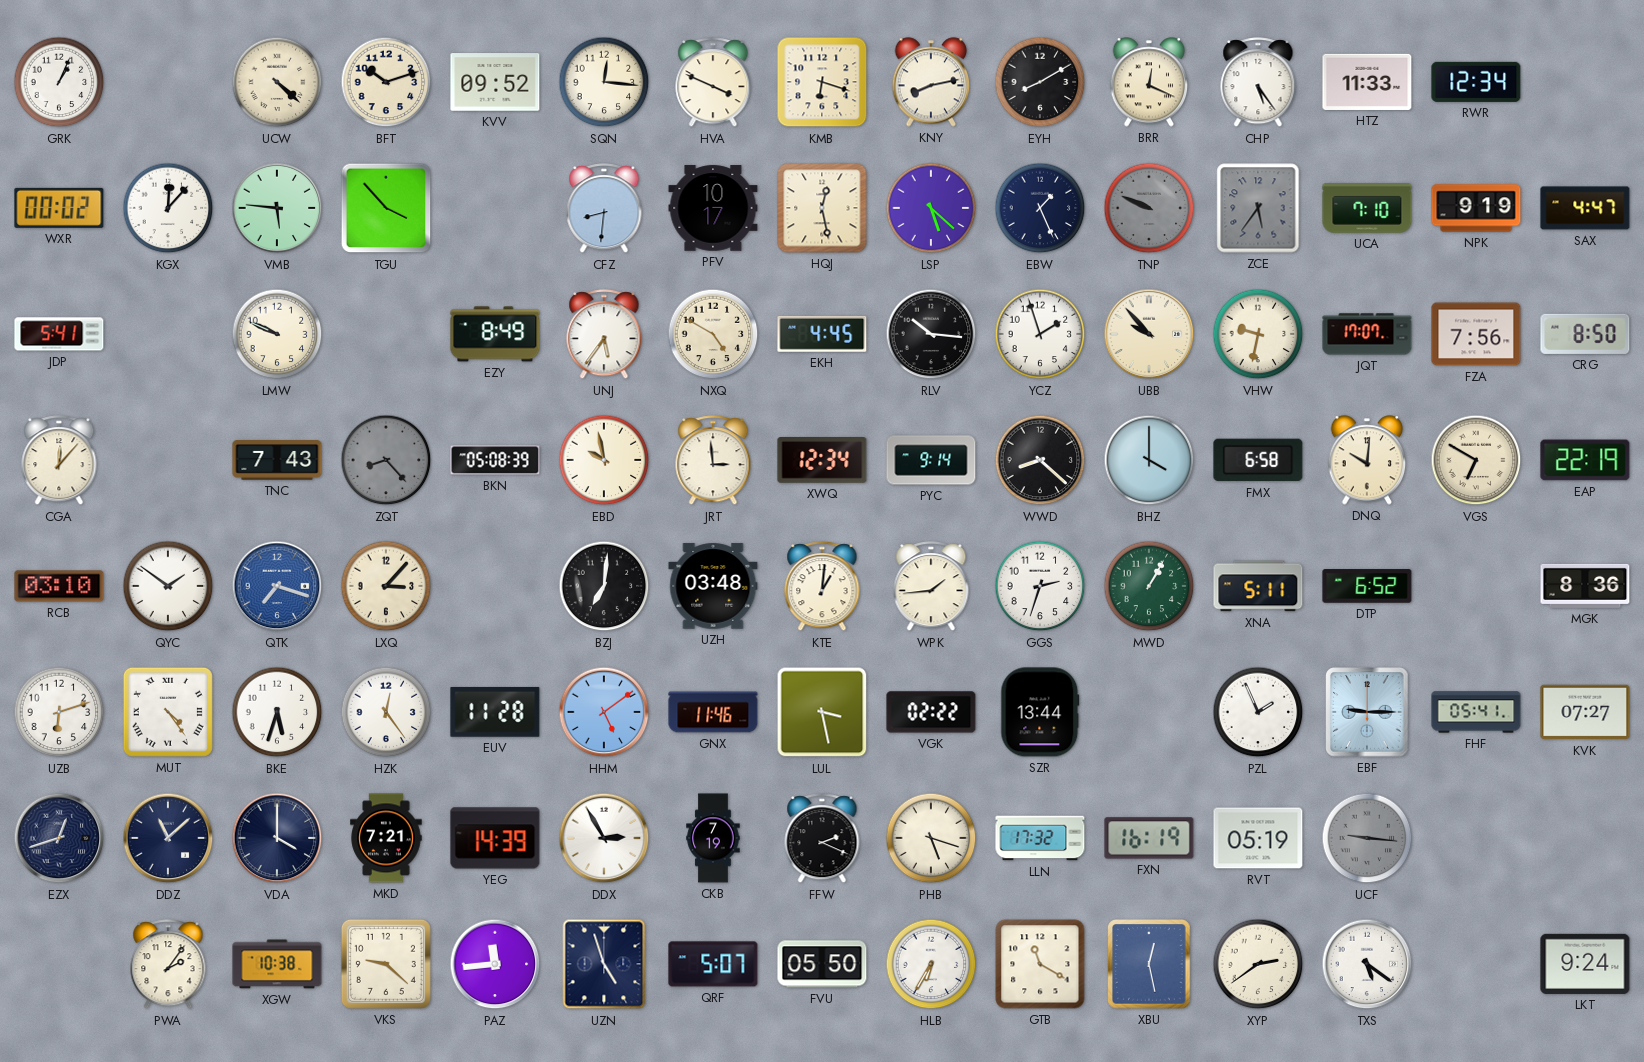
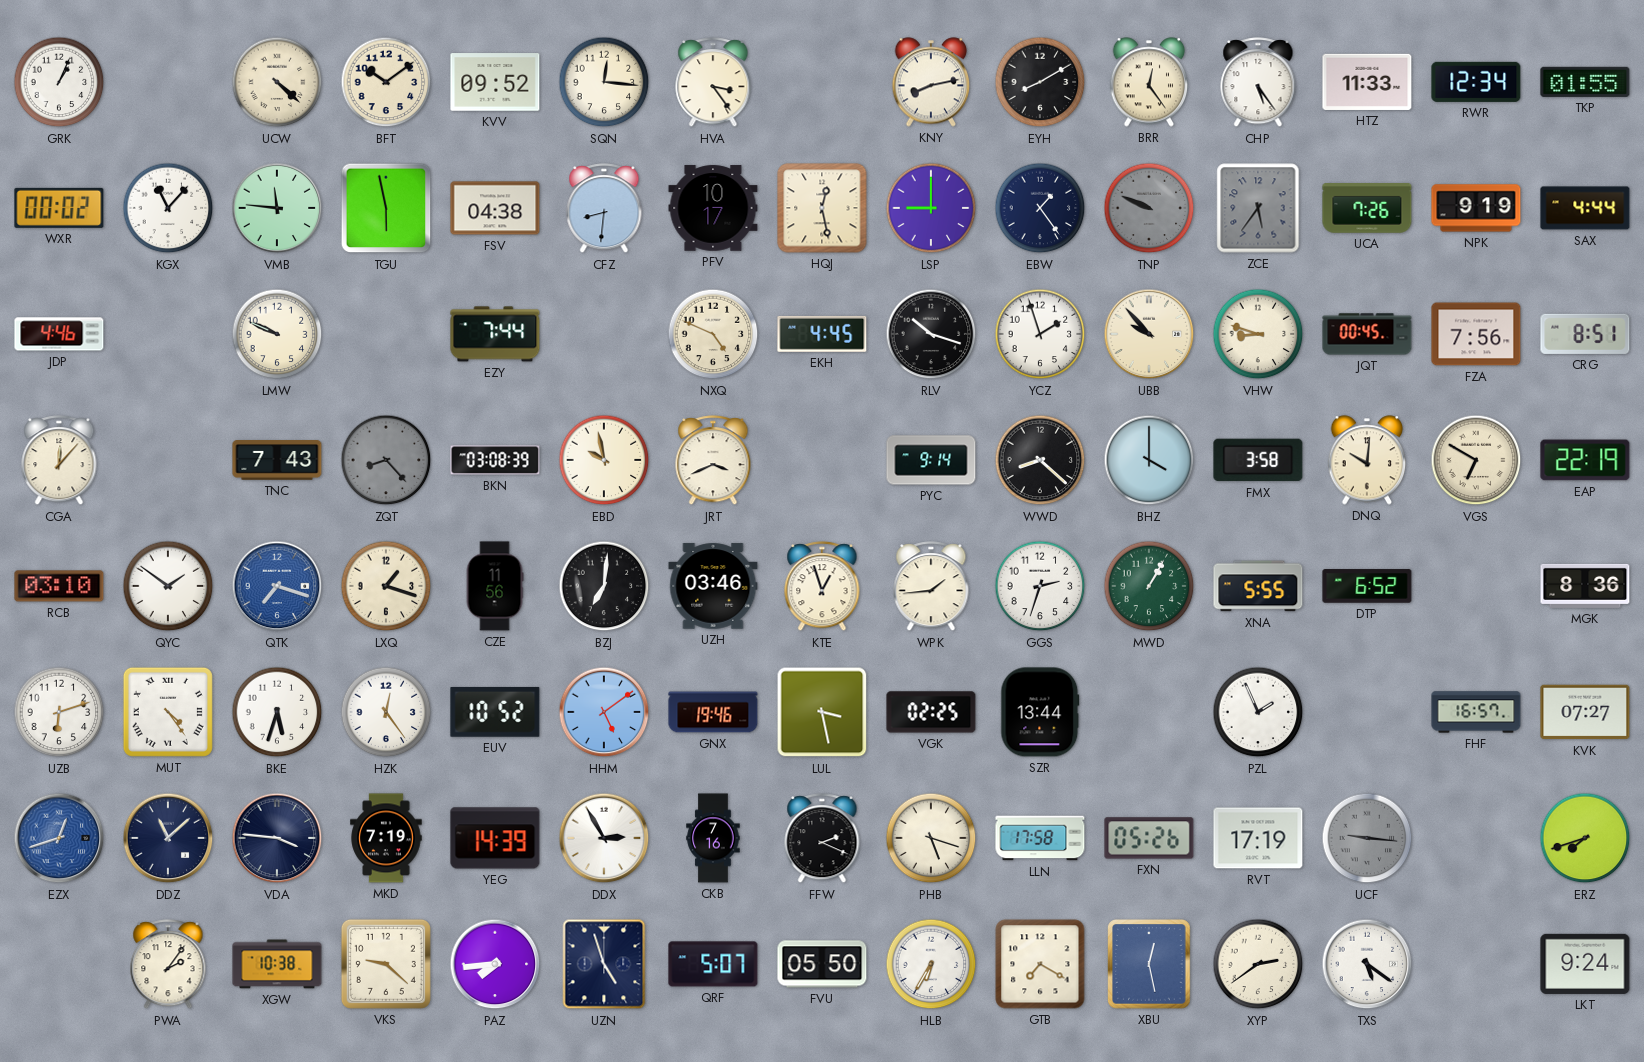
BFT: 10:12 -> 10:09
HVA: 3:49 -> 3:24
KMB: 6:18 -> none
BRR: 12:19 -> 12:24
TKP: none -> 01:55
KGX: 12:07 -> 11:07
VMB: 5:46 -> 11:46
TGU: 3:53 -> 5:58
FSV: none -> 04:38
LSP: 5:22 -> 9:00
EBW: 1:26 -> 1:24
UCA: 7:10 -> 7:26
SAX: 4:47 -> 4:44
JDP: 5:41 -> 4:46
EZY: 8:49 -> 7:44
UNJ: 5:36 -> none
NXQ: 4:50 -> 4:49
RLV: 10:16 -> 10:18
VHW: 9:32 -> 8:48
JQT: 17:07 -> 00:45
CRG: 8:50 -> 8:51
BKN: 05:08 -> 03:08
JRT: 2:59 -> 3:41
XWQ: 12:34 -> none
FMX: 6:58 -> 3:58
LXQ: 3:07 -> 1:18
CZE: none -> 11:56
UZH: 03:48 -> 03:46
KTE: 1:01 -> 12:57
XNA: 5:11 -> 5:55
EUV: 11:28 -> 10:52
GNX: 11:46 -> 19:46
VGK: 02:22 -> 02:25
EBF: 9:15 -> none
FHF: 05:41 -> 16:57
EZX dial: navy -> blue
VDA: 4:00 -> 3:46
MKD: 7:21 -> 7:19
CKB: 7:19 -> 7:16
LLN: 17:32 -> 17:58
FXN: 16:19 -> 05:26
RVT: 05:19 -> 17:19
ERZ: none -> 7:42
PAZ: 11:44 -> 7:44
GTB: 11:20 -> 7:20
